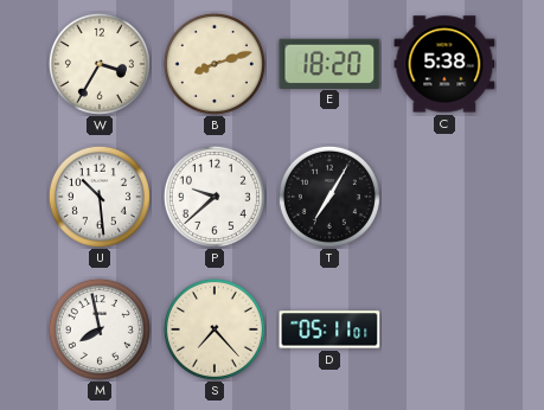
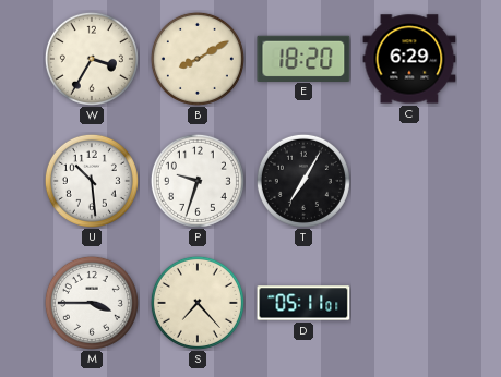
B: 8:12 -> 8:10
C: 5:38 -> 6:29
P: 9:38 -> 9:33
M: 7:58 -> 3:45
